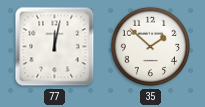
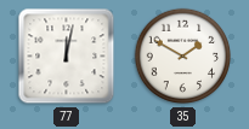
35: 1:52 -> 1:50
